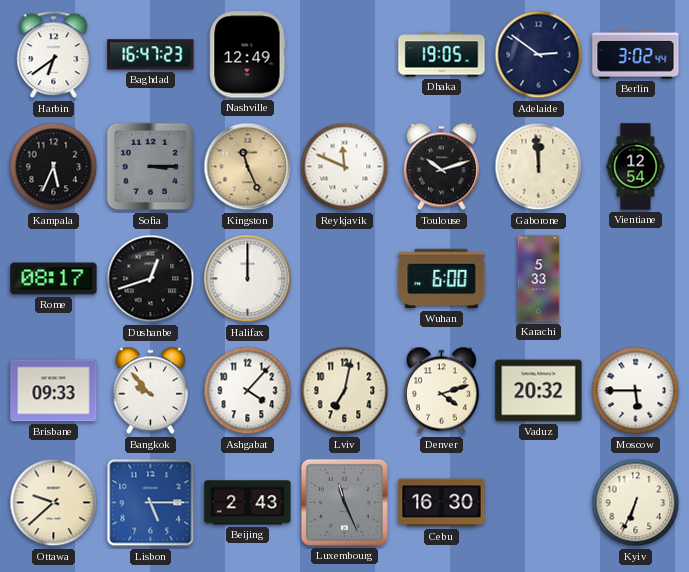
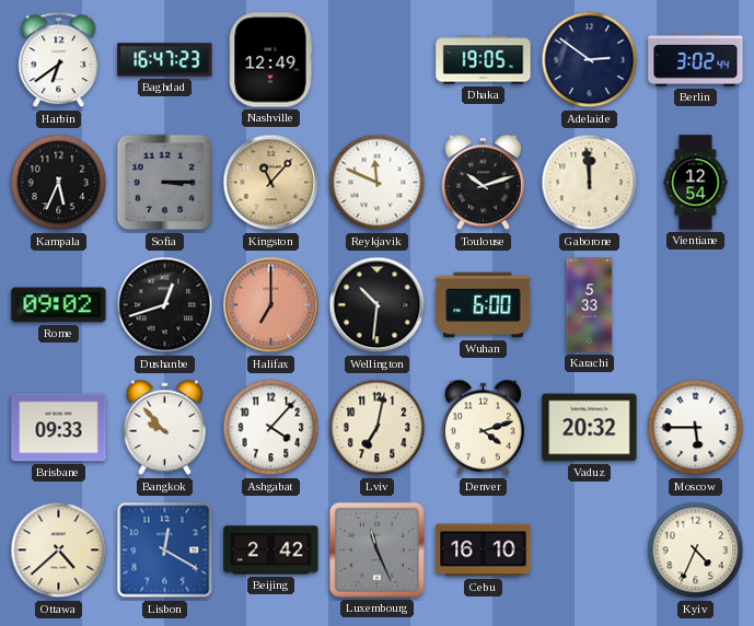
Kingston: 11:26 -> 11:07
Rome: 08:17 -> 09:02
Halifax: 12:00 -> 7:00
Halifax dial: white -> salmon
Wellington: none -> 10:31
Ottawa: 9:38 -> 4:38
Lisbon: 5:15 -> 12:20
Beijing: 2:43 -> 2:42
Cebu: 16:30 -> 16:10
Kyiv: 6:34 -> 4:34
